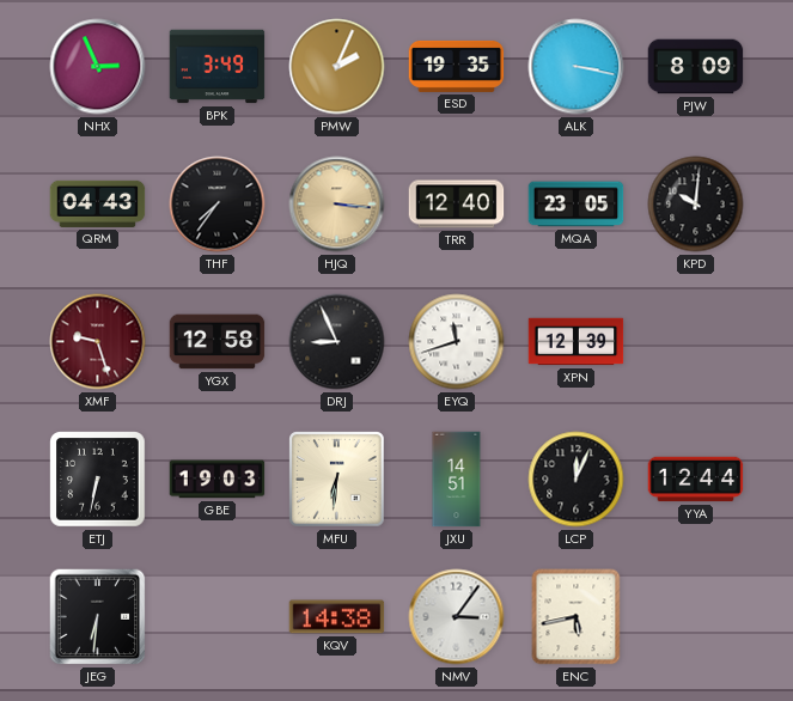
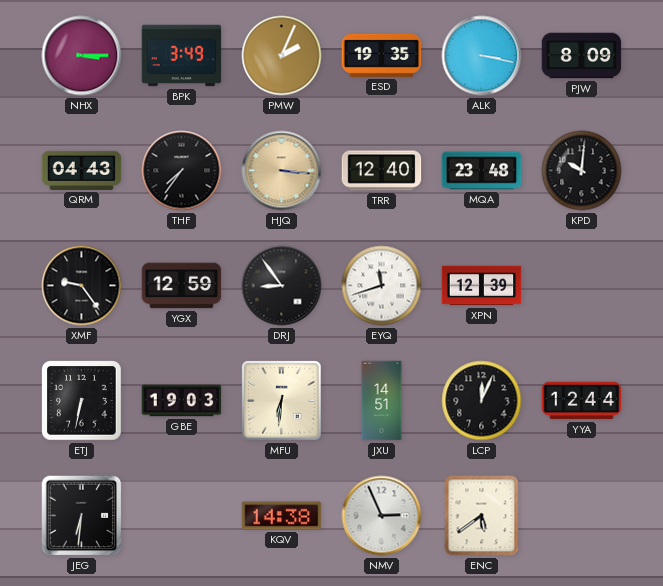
NHX: 2:56 -> 3:15
MQA: 23:05 -> 23:48
XMF: 9:27 -> 9:24
XMF dial: burgundy -> black
YGX: 12:58 -> 12:59
DRJ: 8:56 -> 8:54
NMV: 3:06 -> 2:56
ENC: 5:43 -> 5:39
